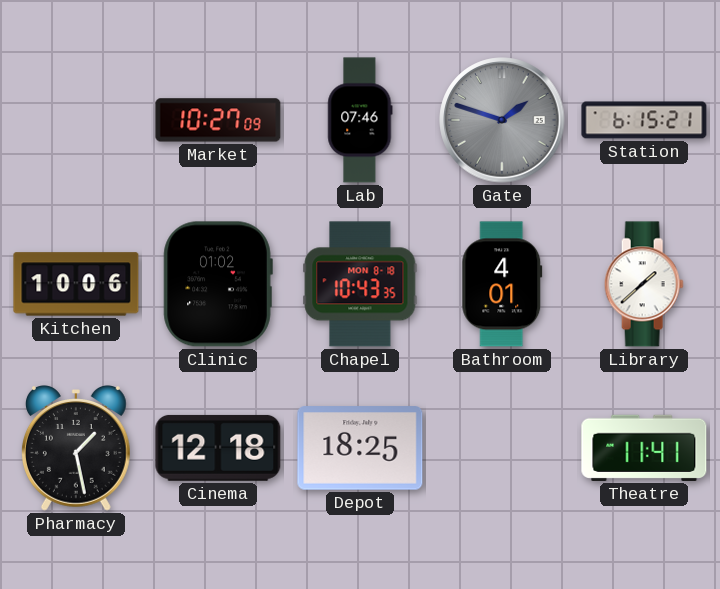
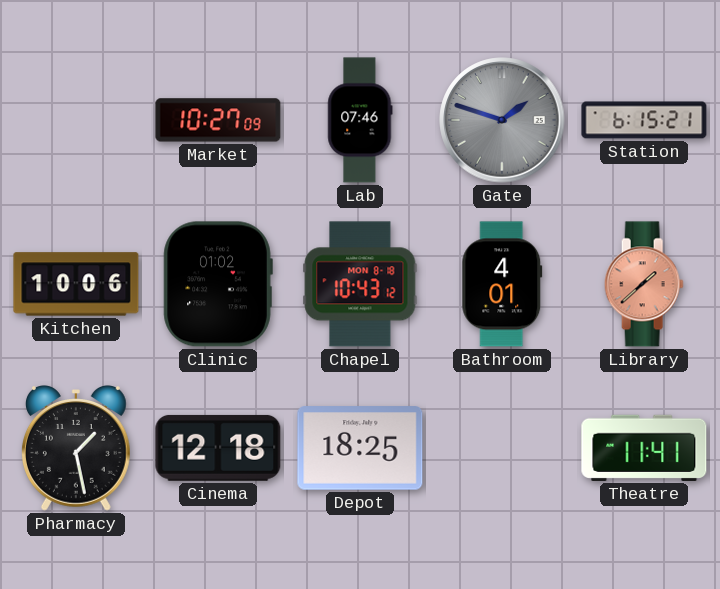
Chapel: 10:43:35 -> 10:43:12
Library dial: white -> salmon
